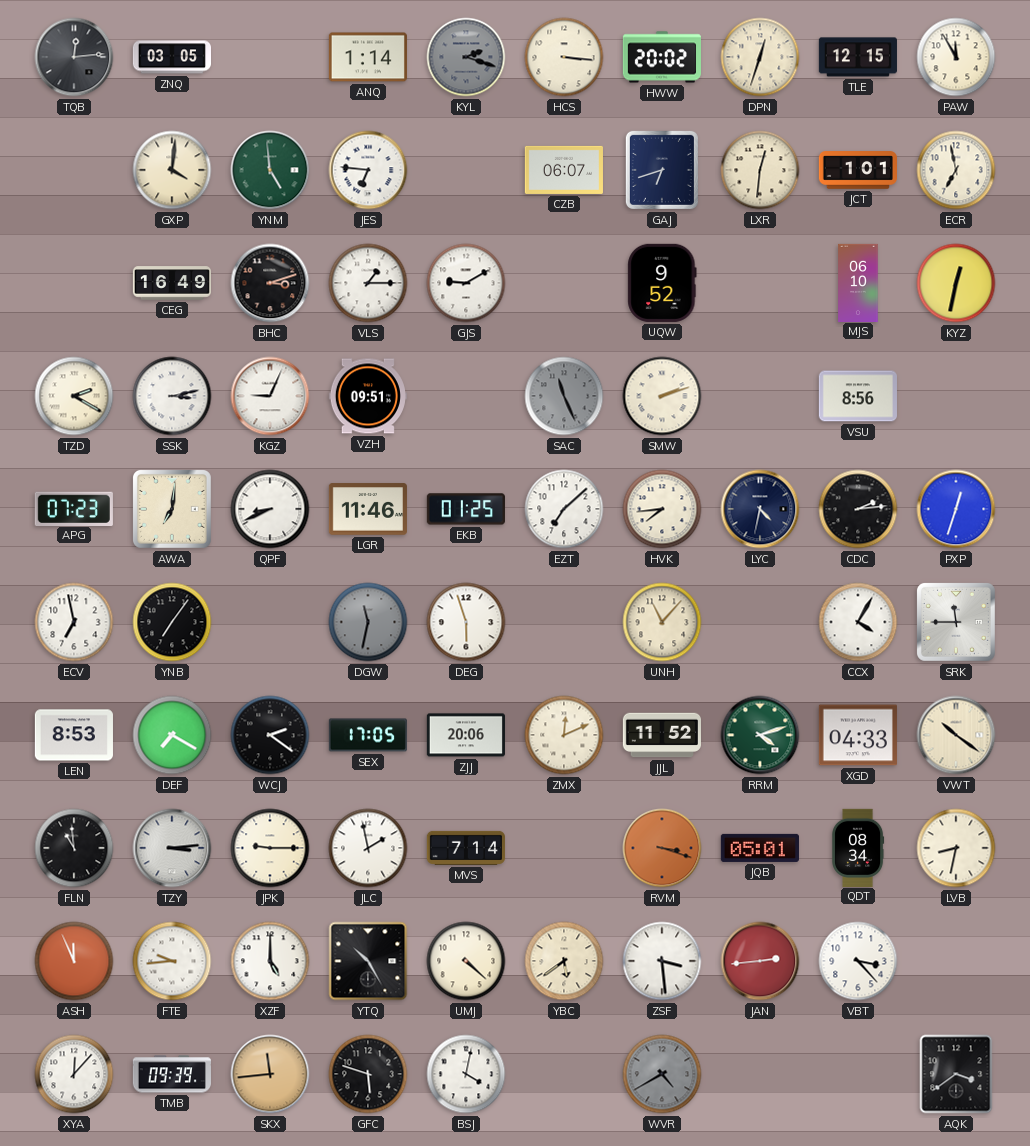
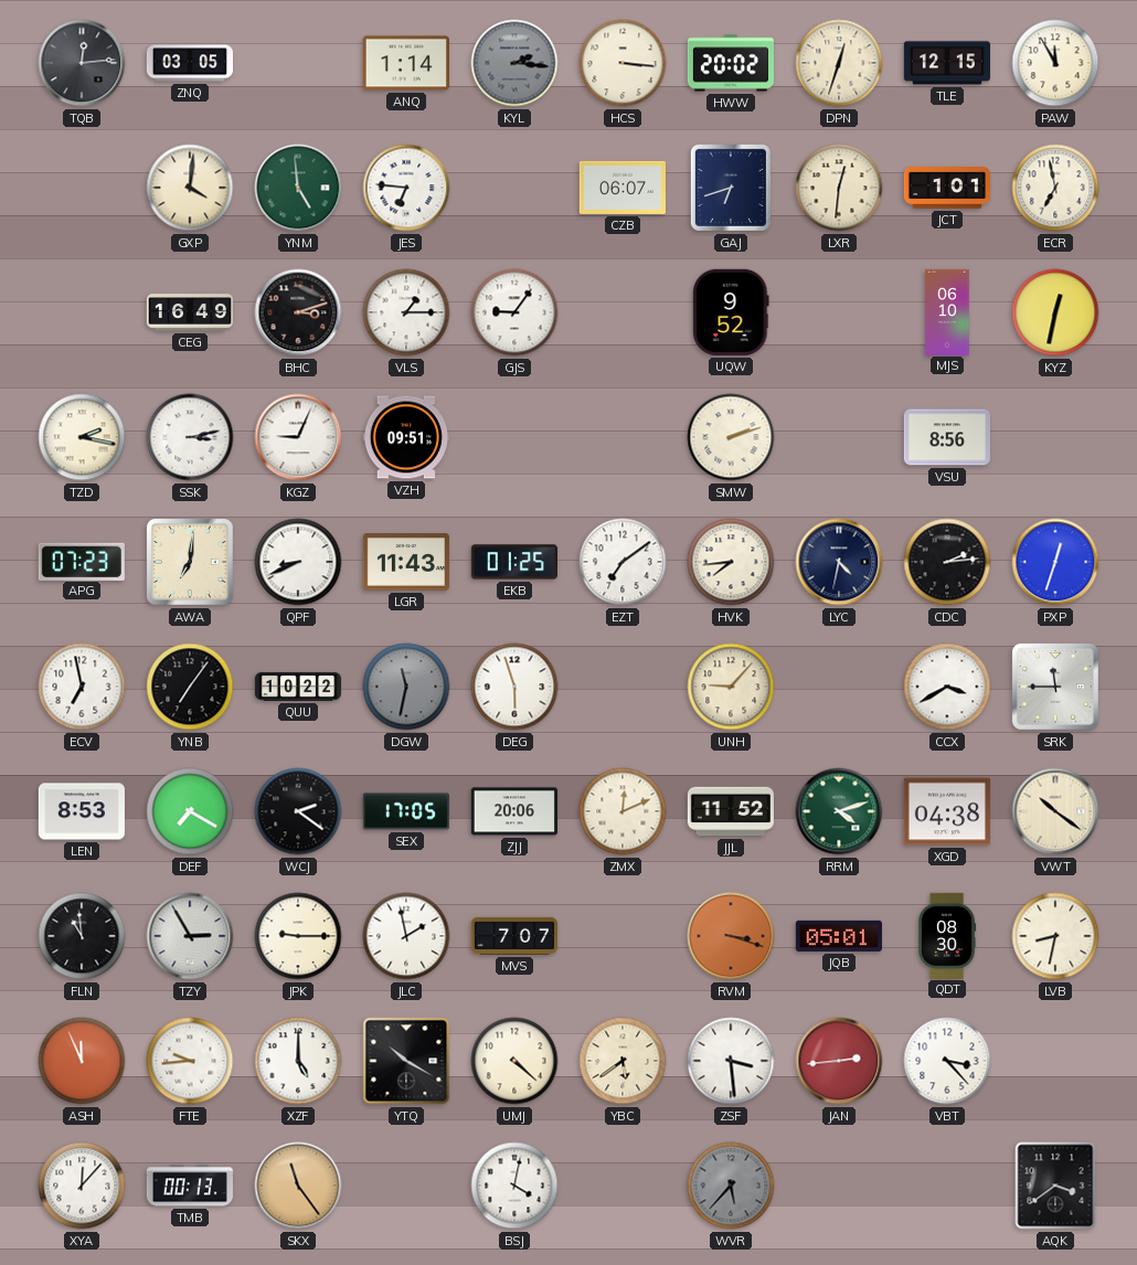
KYL: 2:18 -> 2:16
GJS: 9:10 -> 9:06
TZD: 2:20 -> 2:17
SAC: 11:26 -> none
LGR: 11:46 -> 11:43
EZT: 7:08 -> 7:09
QUU: none -> 10:22
UNH: 11:07 -> 9:07
CCX: 4:05 -> 3:40
XGD: 04:33 -> 04:38
TZY: 3:14 -> 2:55
MVS: 7:14 -> 7:07
QDT: 08:34 -> 08:30
YTQ: 10:25 -> 10:20
TMB: 09:39 -> 00:13
SKX: 11:44 -> 11:24
GFC: 5:48 -> none
WVR: 4:40 -> 5:37
